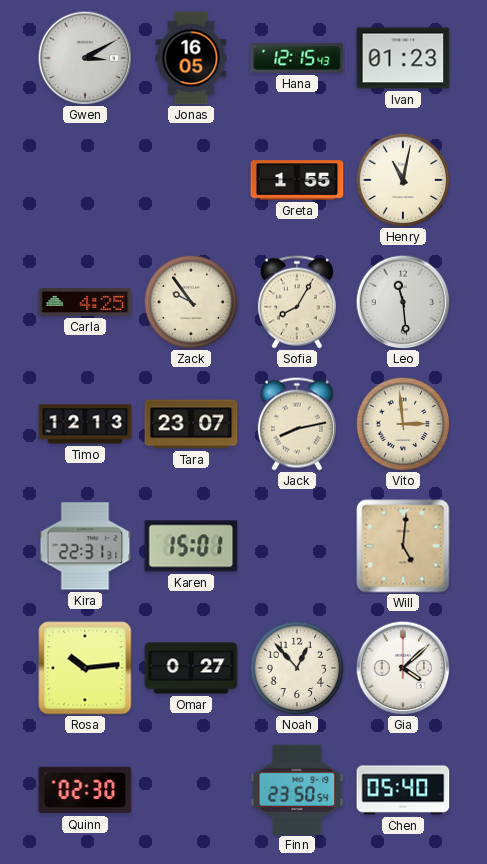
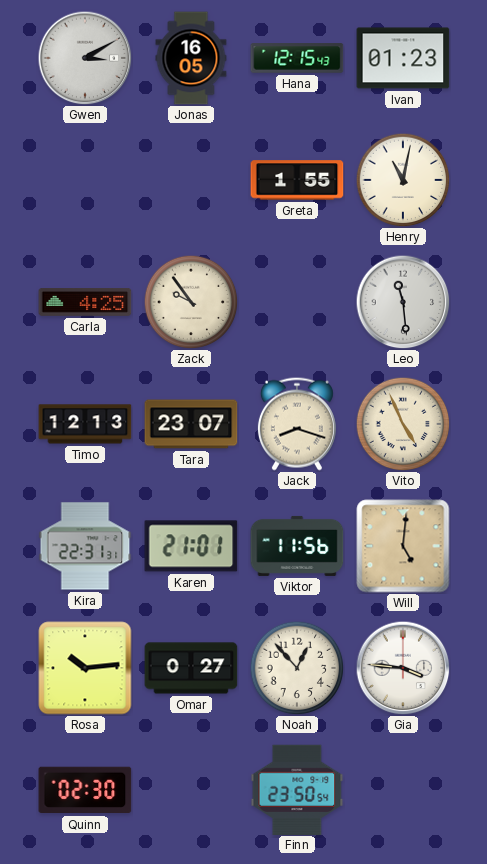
Sofia: 8:05 -> none
Jack: 8:13 -> 8:18
Vito: 2:59 -> 4:56
Karen: 15:01 -> 21:01
Viktor: none -> 11:56
Gia: 4:08 -> 3:46
Chen: 05:40 -> none
